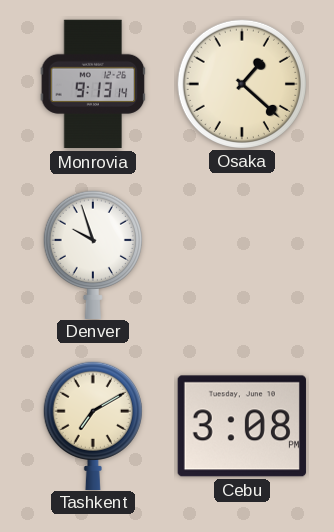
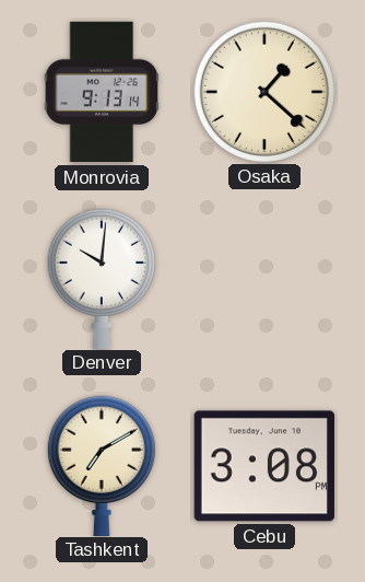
Denver: 9:57 -> 10:01
